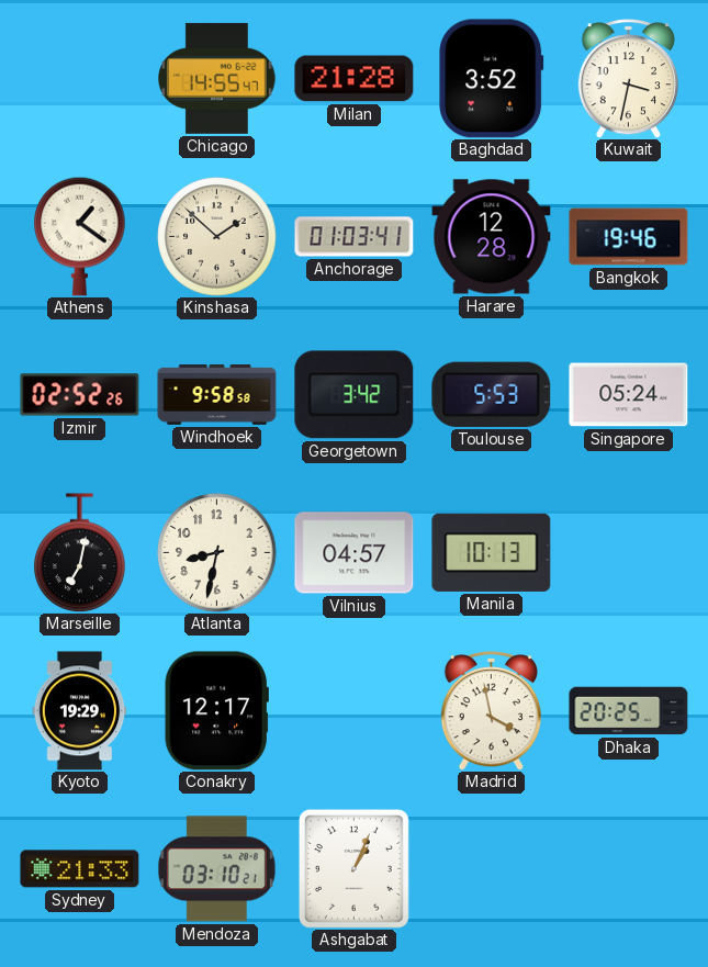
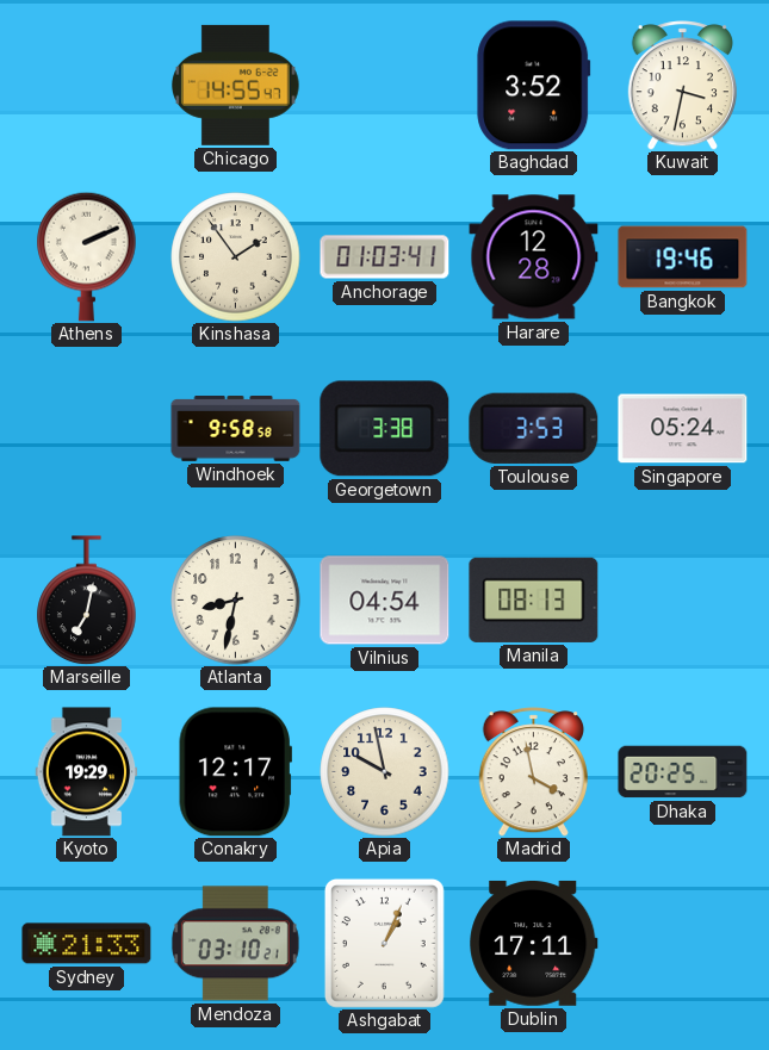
Milan: 21:28 -> none
Athens: 1:21 -> 2:11
Kinshasa: 1:52 -> 1:54
Izmir: 02:52 -> none
Georgetown: 3:42 -> 3:38
Toulouse: 5:53 -> 3:53
Vilnius: 04:57 -> 04:54
Manila: 10:13 -> 08:13
Apia: none -> 9:58
Dublin: none -> 17:11
